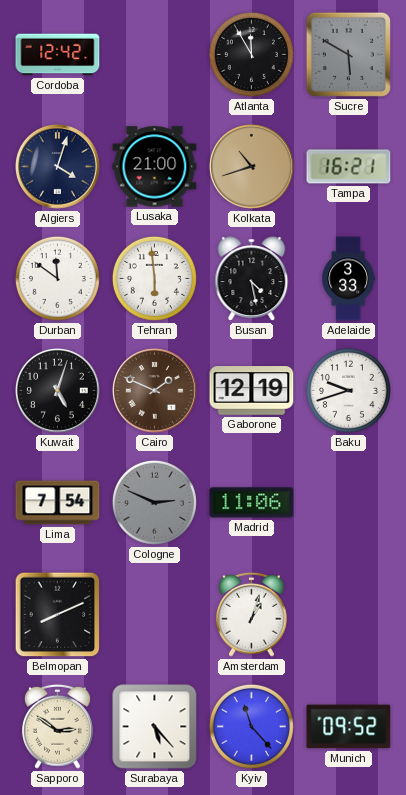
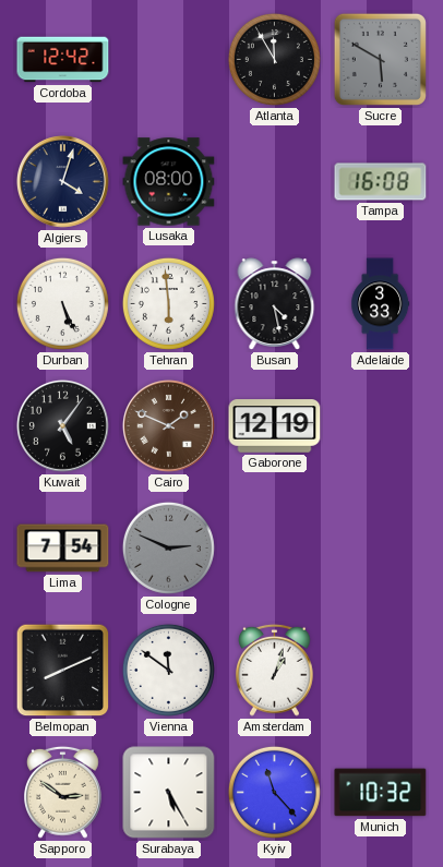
Lusaka: 21:00 -> 08:00
Kolkata: 10:42 -> none
Tampa: 16:21 -> 16:08
Durban: 11:51 -> 5:26
Kuwait: 5:03 -> 5:06
Baku: 9:42 -> none
Madrid: 11:06 -> none
Vienna: none -> 11:51
Surabaya: 5:23 -> 5:25
Munich: 09:52 -> 10:32
